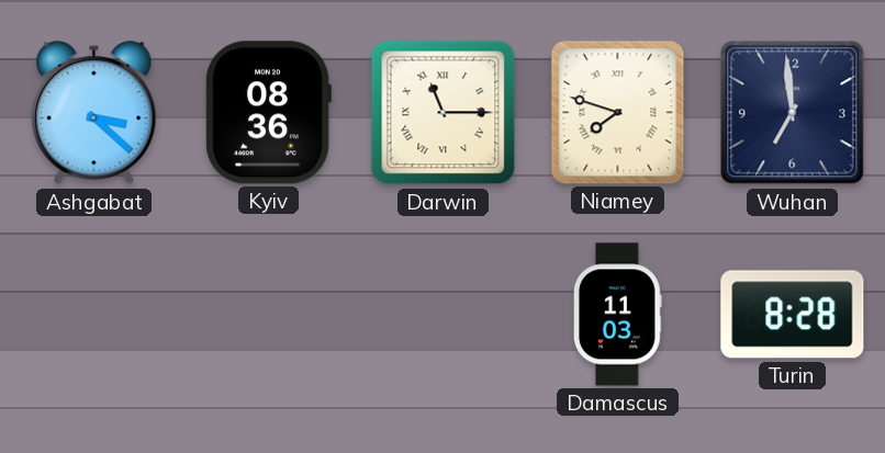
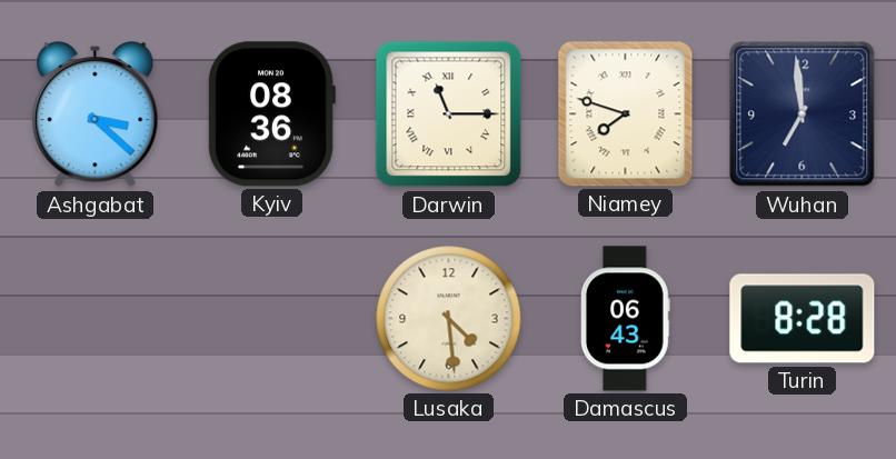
Lusaka: none -> 4:29
Damascus: 11:03 -> 06:43
